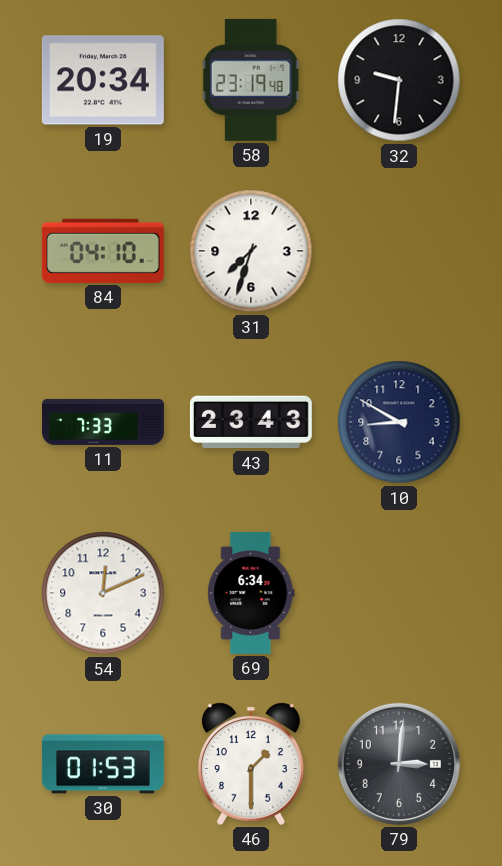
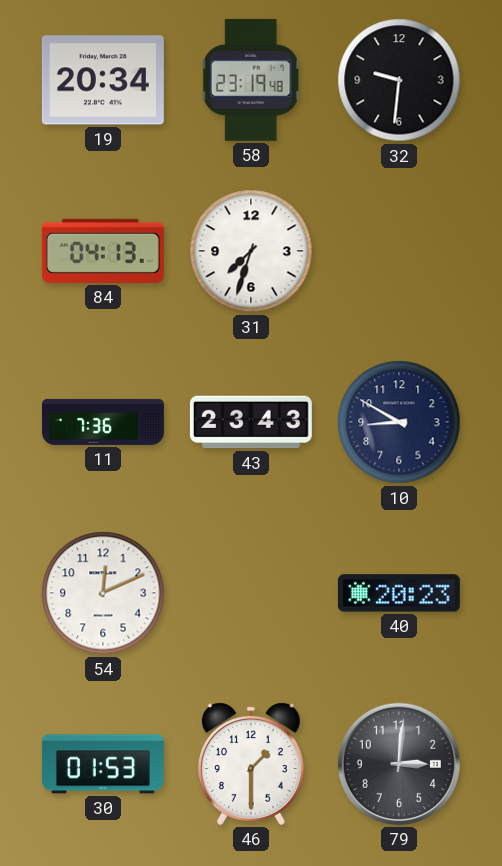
84: 04:10 -> 04:13
11: 7:33 -> 7:36
69: 6:34 -> none
40: none -> 20:23
